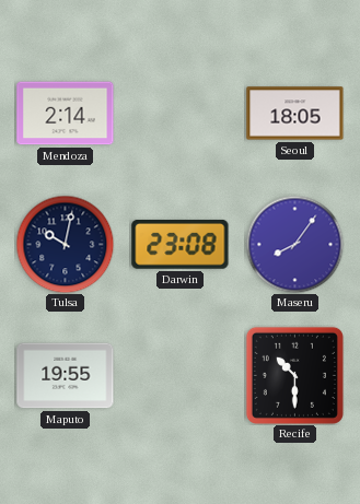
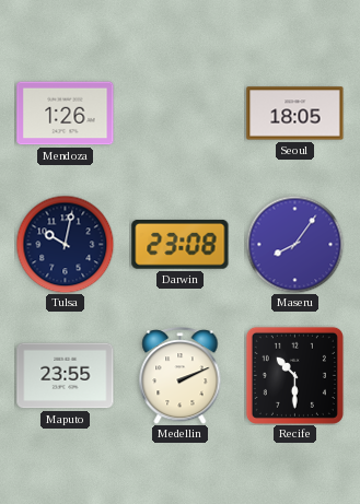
Mendoza: 2:14 -> 1:26
Maputo: 19:55 -> 23:55
Medellin: none -> 2:11
